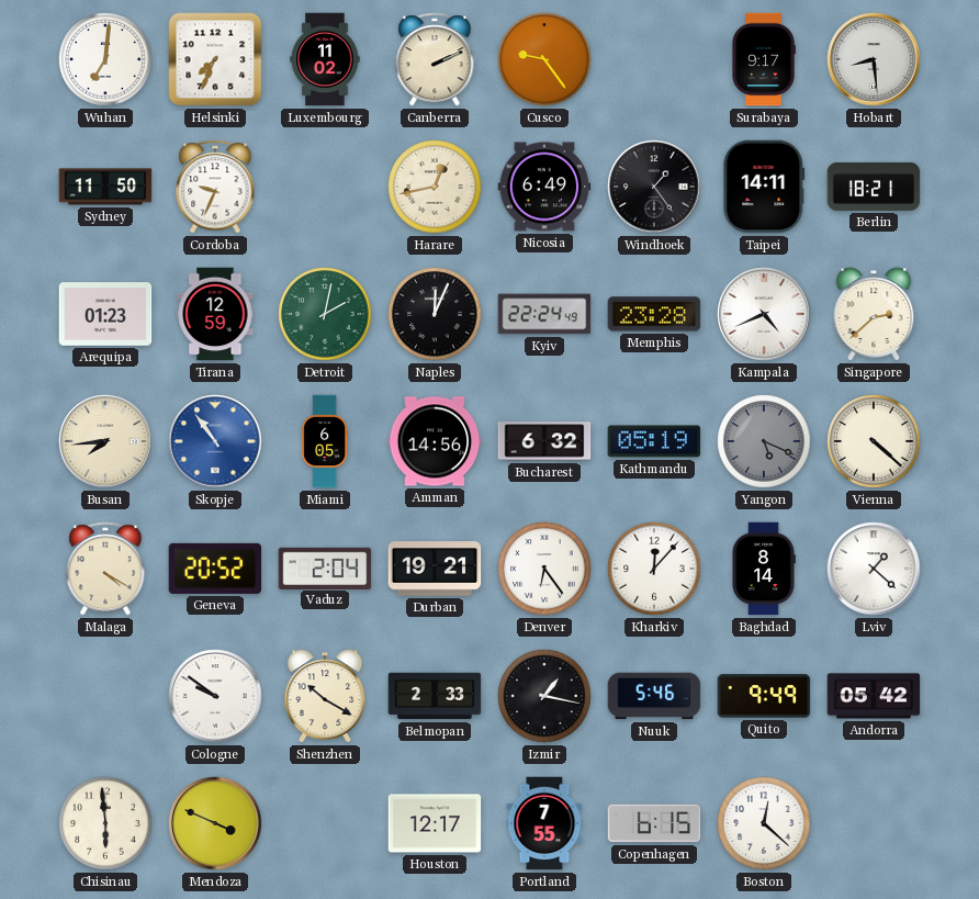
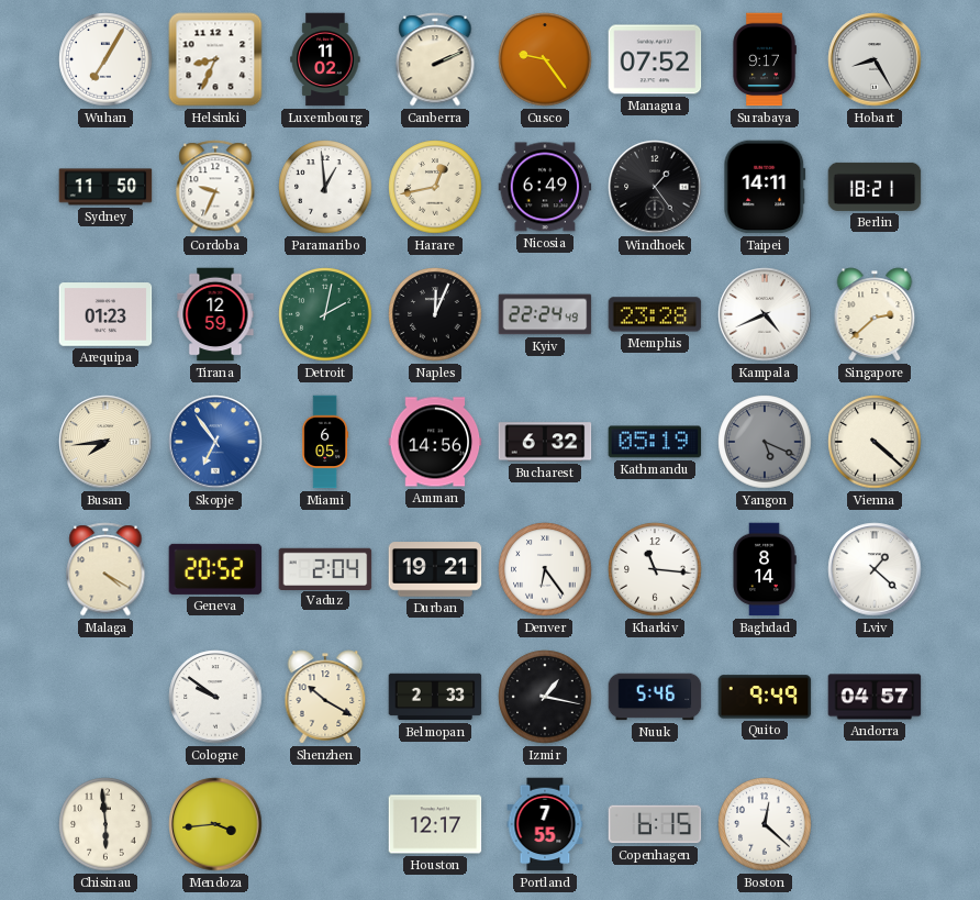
Wuhan: 7:01 -> 7:05
Helsinki: 7:34 -> 8:34
Managua: none -> 07:52
Hobart: 8:29 -> 8:25
Paramaribo: none -> 12:59
Skopje: 10:54 -> 6:54
Kharkiv: 12:07 -> 11:16
Andorra: 05:42 -> 04:57
Mendoza: 3:49 -> 3:44
